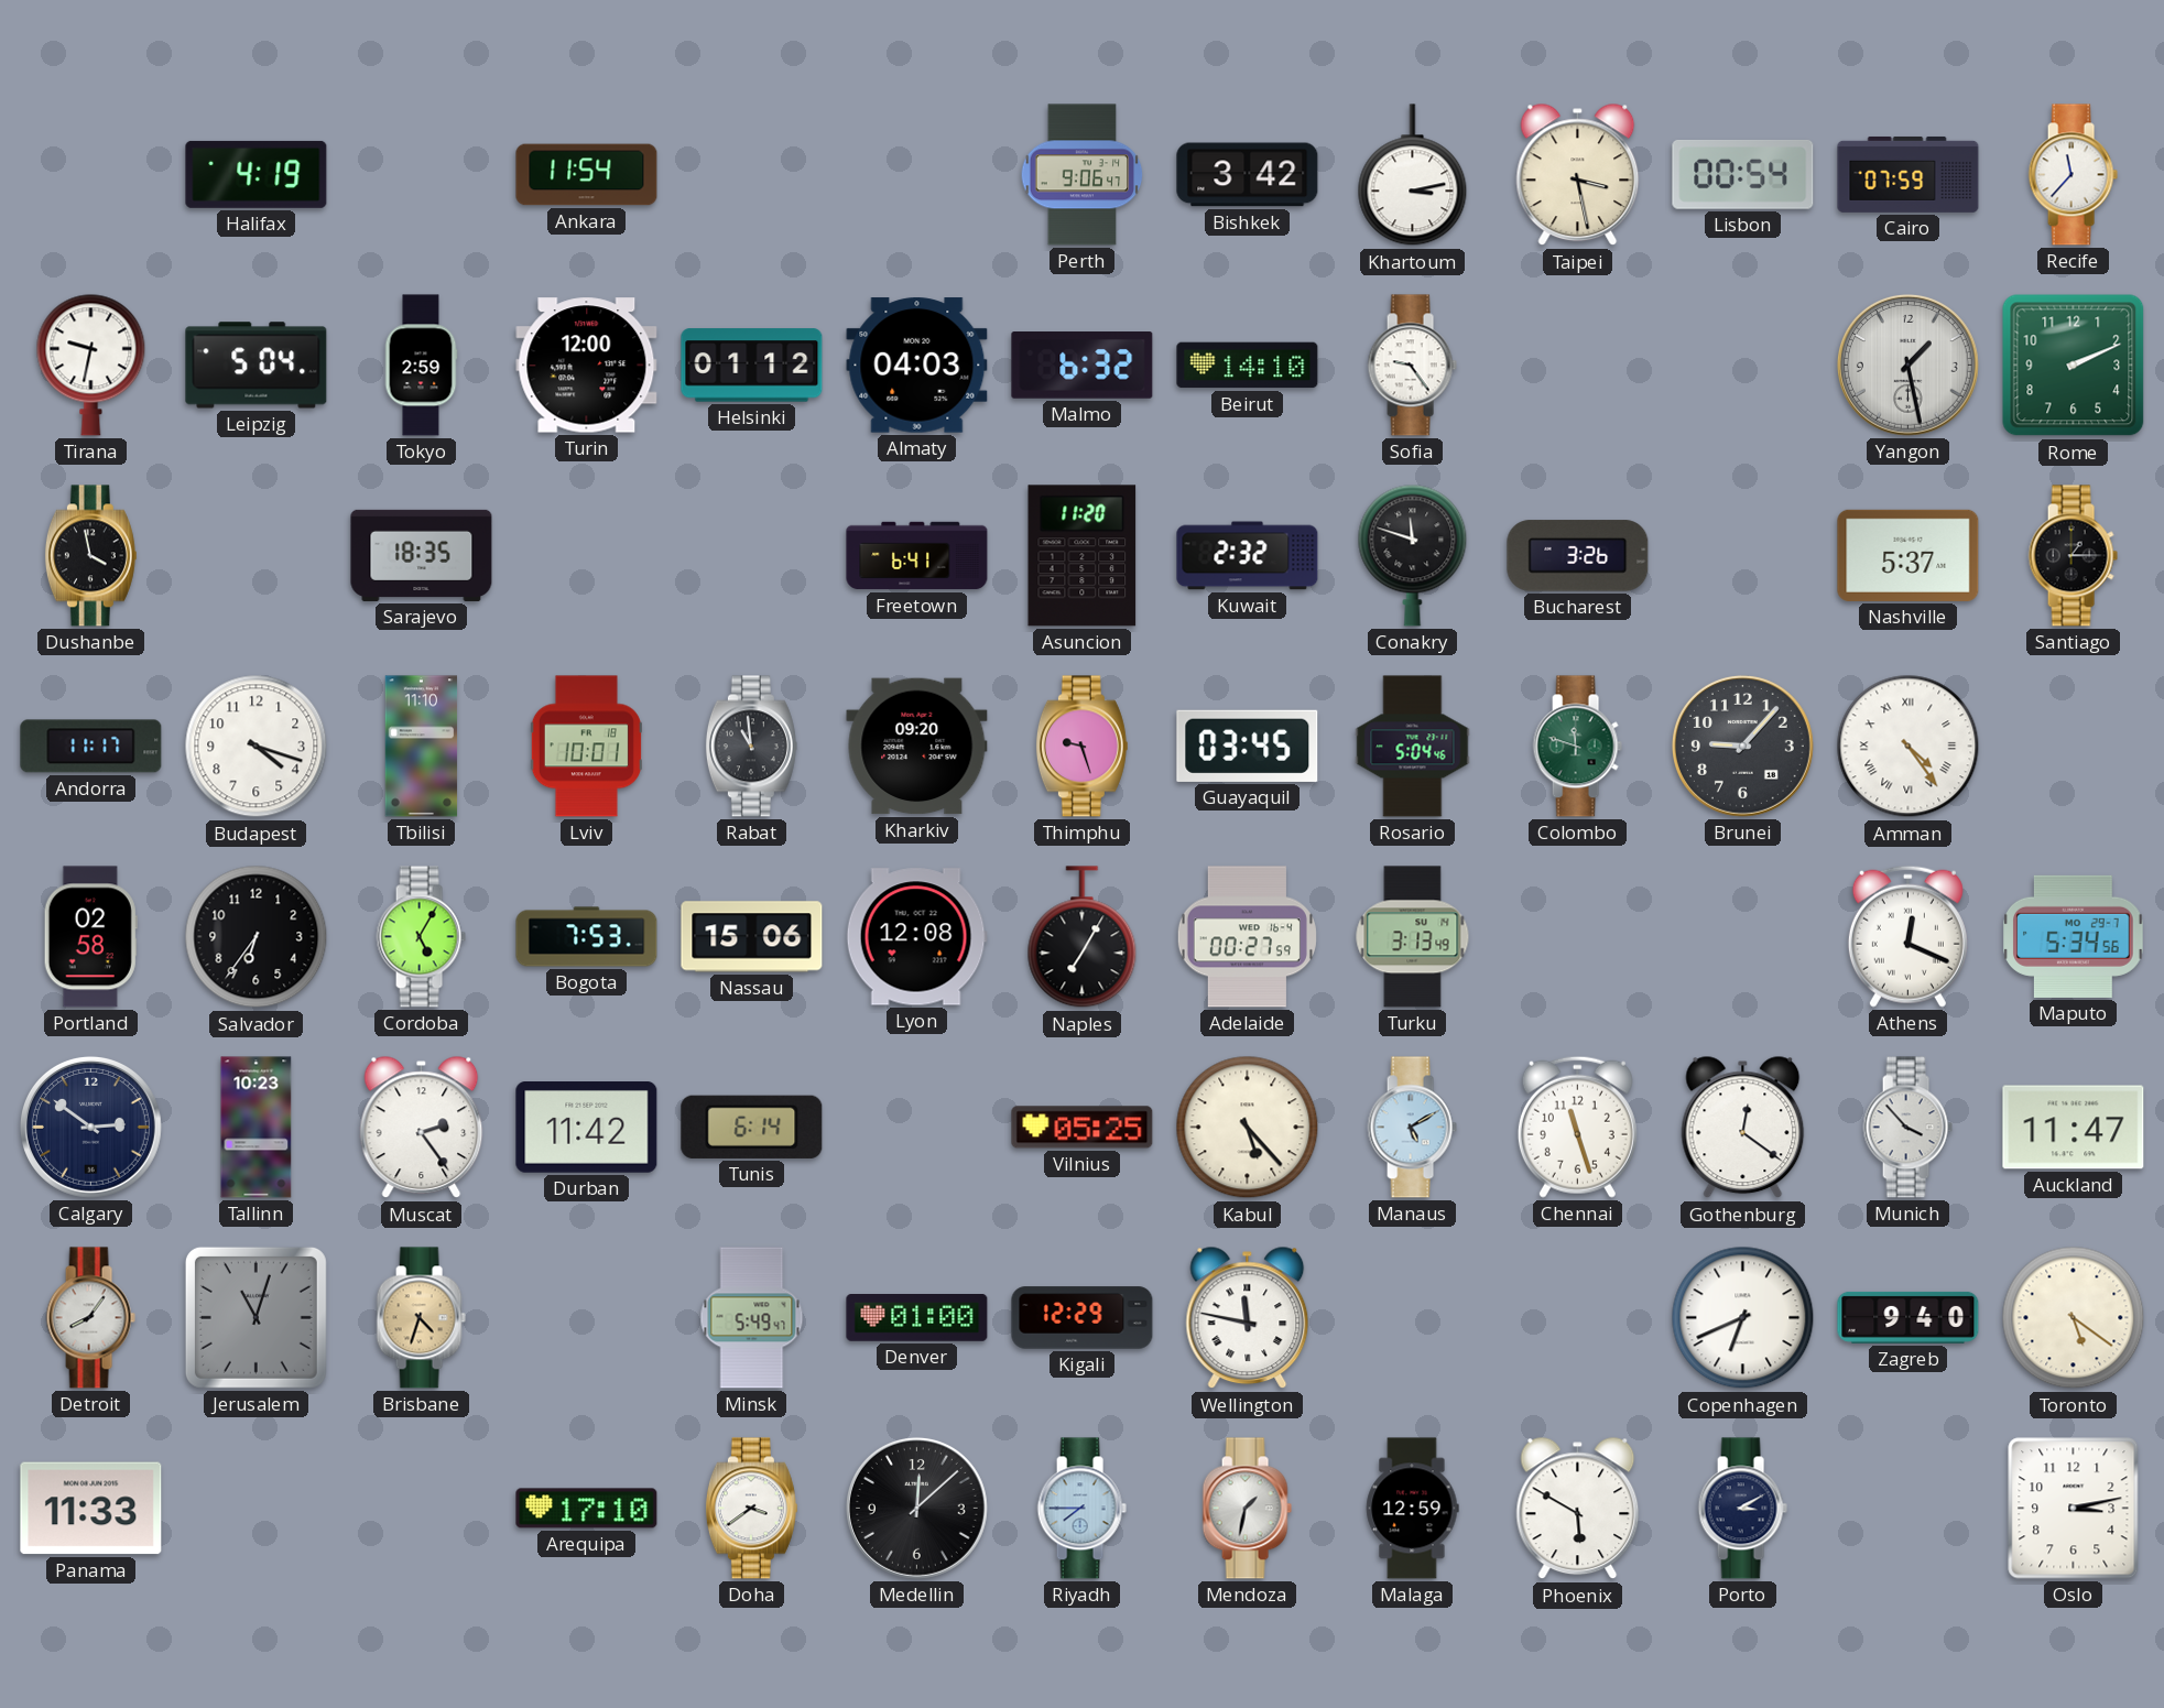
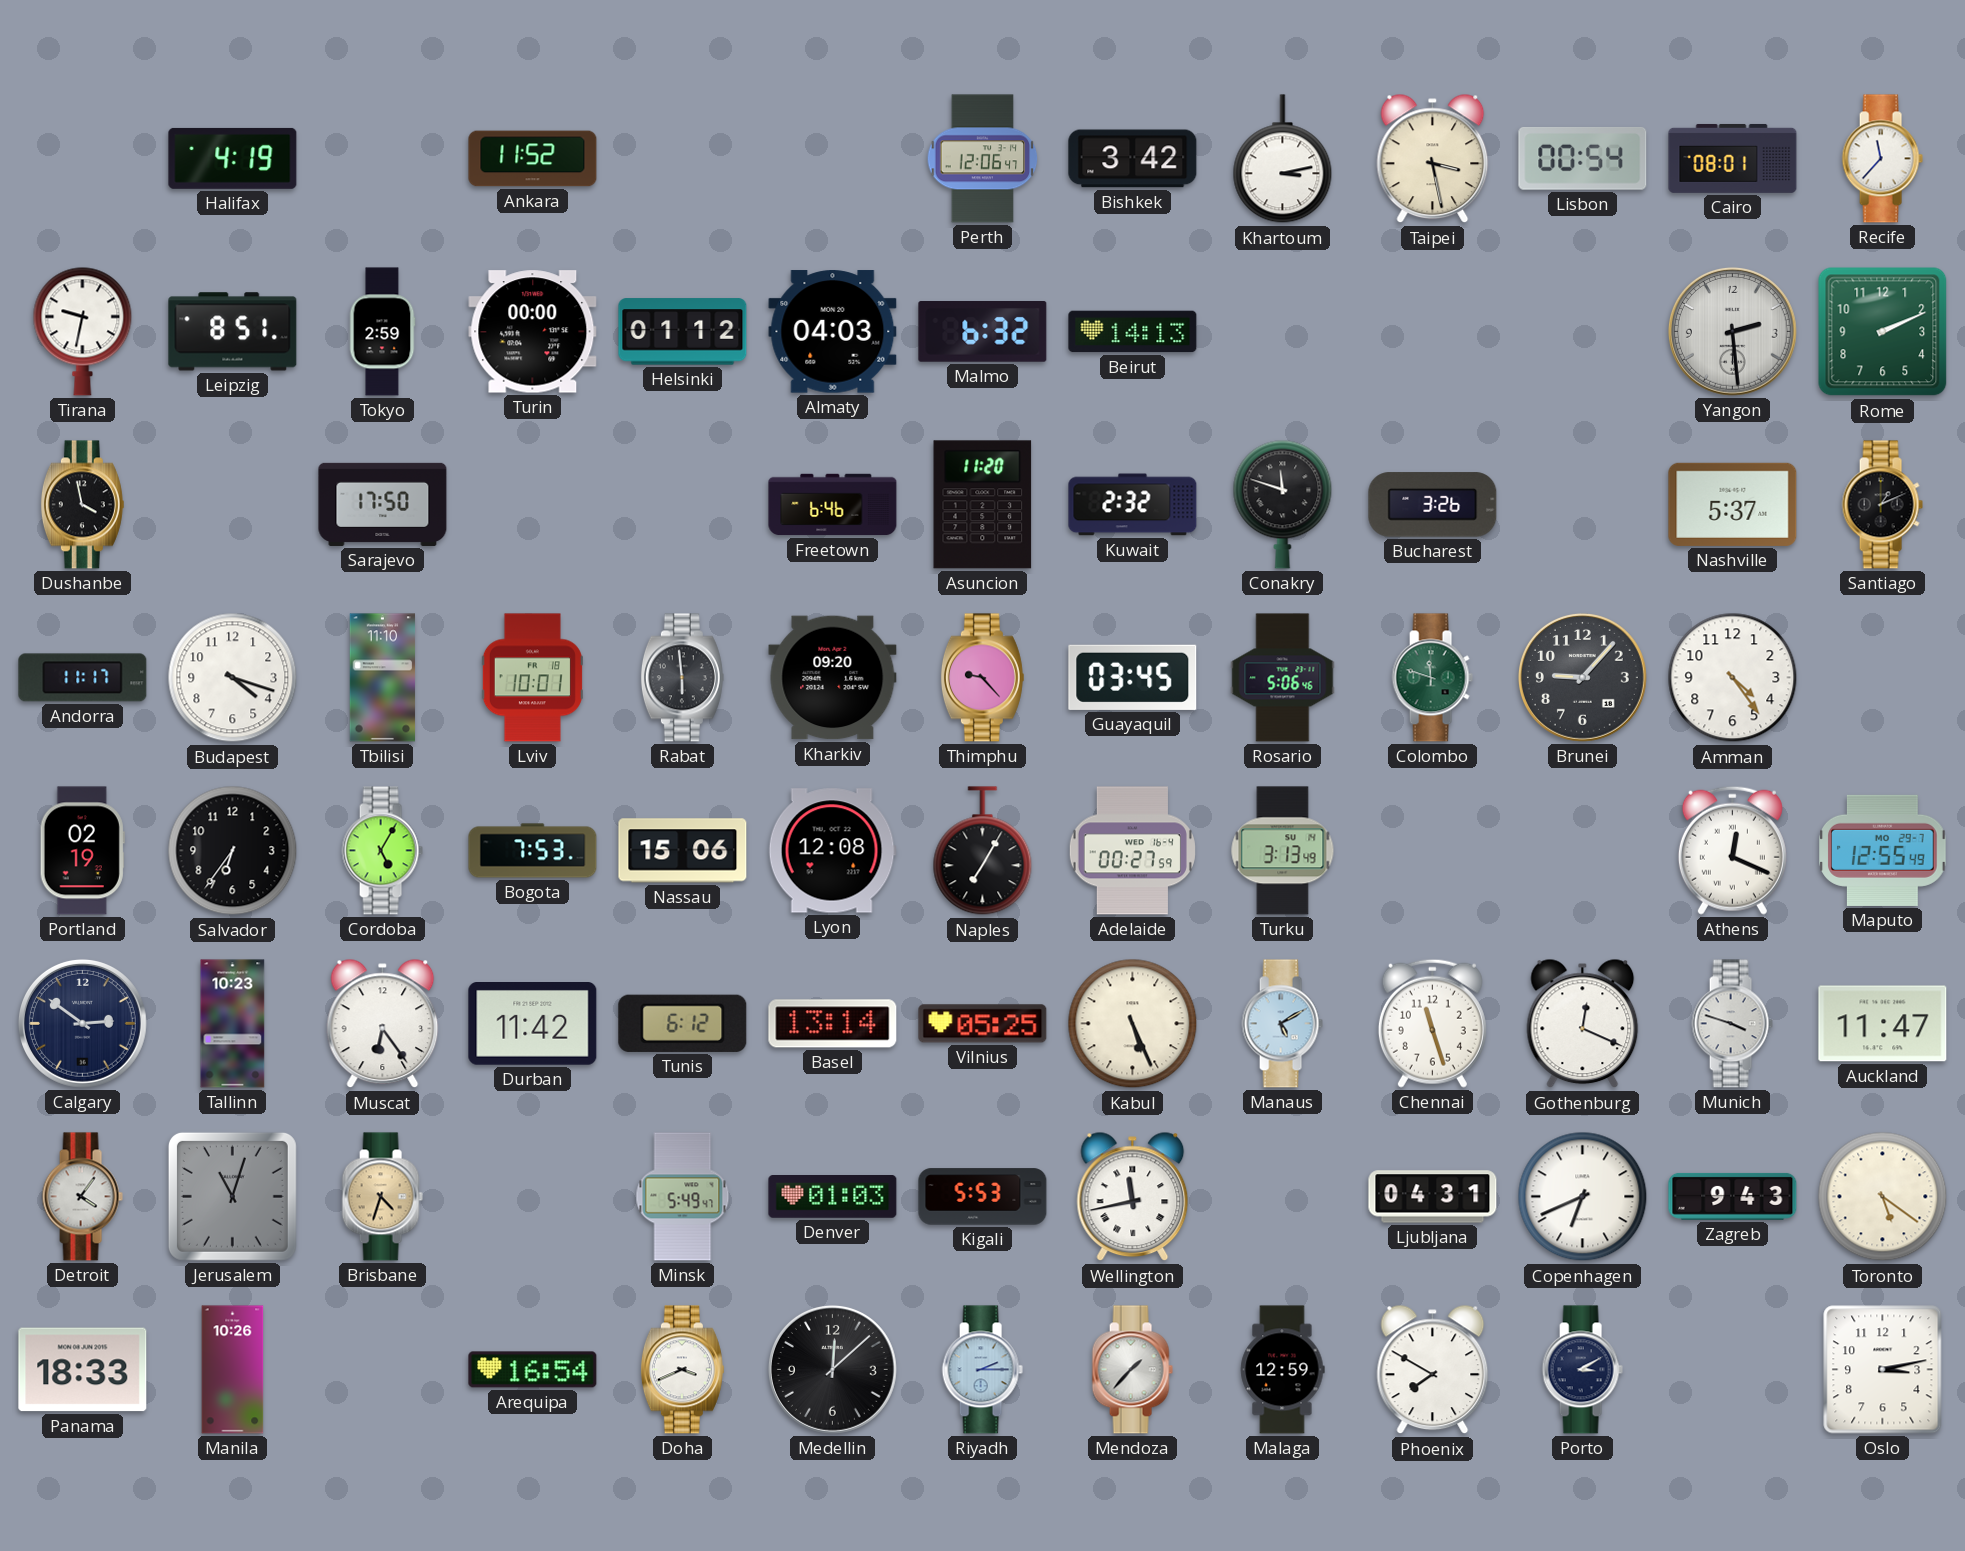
Ankara: 11:54 -> 11:52
Perth: 9:06 -> 12:06
Cairo: 07:59 -> 08:01
Leipzig: 5:04 -> 8:51
Turin: 12:00 -> 00:00
Beirut: 14:10 -> 14:13
Sofia: 9:24 -> none
Yangon: 1:28 -> 2:29
Sarajevo: 18:35 -> 17:50
Freetown: 6:41 -> 6:46
Santiago: 1:15 -> 1:11
Rabat: 10:59 -> 5:59
Thimphu: 9:27 -> 9:23
Rosario: 5:04 -> 5:06
Amman numerals: Roman -> Arabic
Portland: 02:58 -> 02:19
Maputo: 5:34 -> 12:55
Muscat: 2:24 -> 6:24
Tunis: 6:14 -> 6:12
Basel: none -> 13:14
Kabul: 5:23 -> 5:26
Gothenburg: 12:21 -> 12:19
Munich: 3:53 -> 3:48
Detroit: 8:06 -> 4:06
Denver: 01:00 -> 01:03
Kigali: 12:29 -> 5:53
Wellington: 11:47 -> 11:43
Ljubljana: none -> 04:31
Zagreb: 9:40 -> 9:43
Panama: 11:33 -> 18:33
Manila: none -> 10:26
Arequipa: 17:10 -> 16:54
Doha: 3:39 -> 3:41
Riyadh: 7:45 -> 2:15
Mendoza: 1:32 -> 1:37
Phoenix: 5:50 -> 7:50
